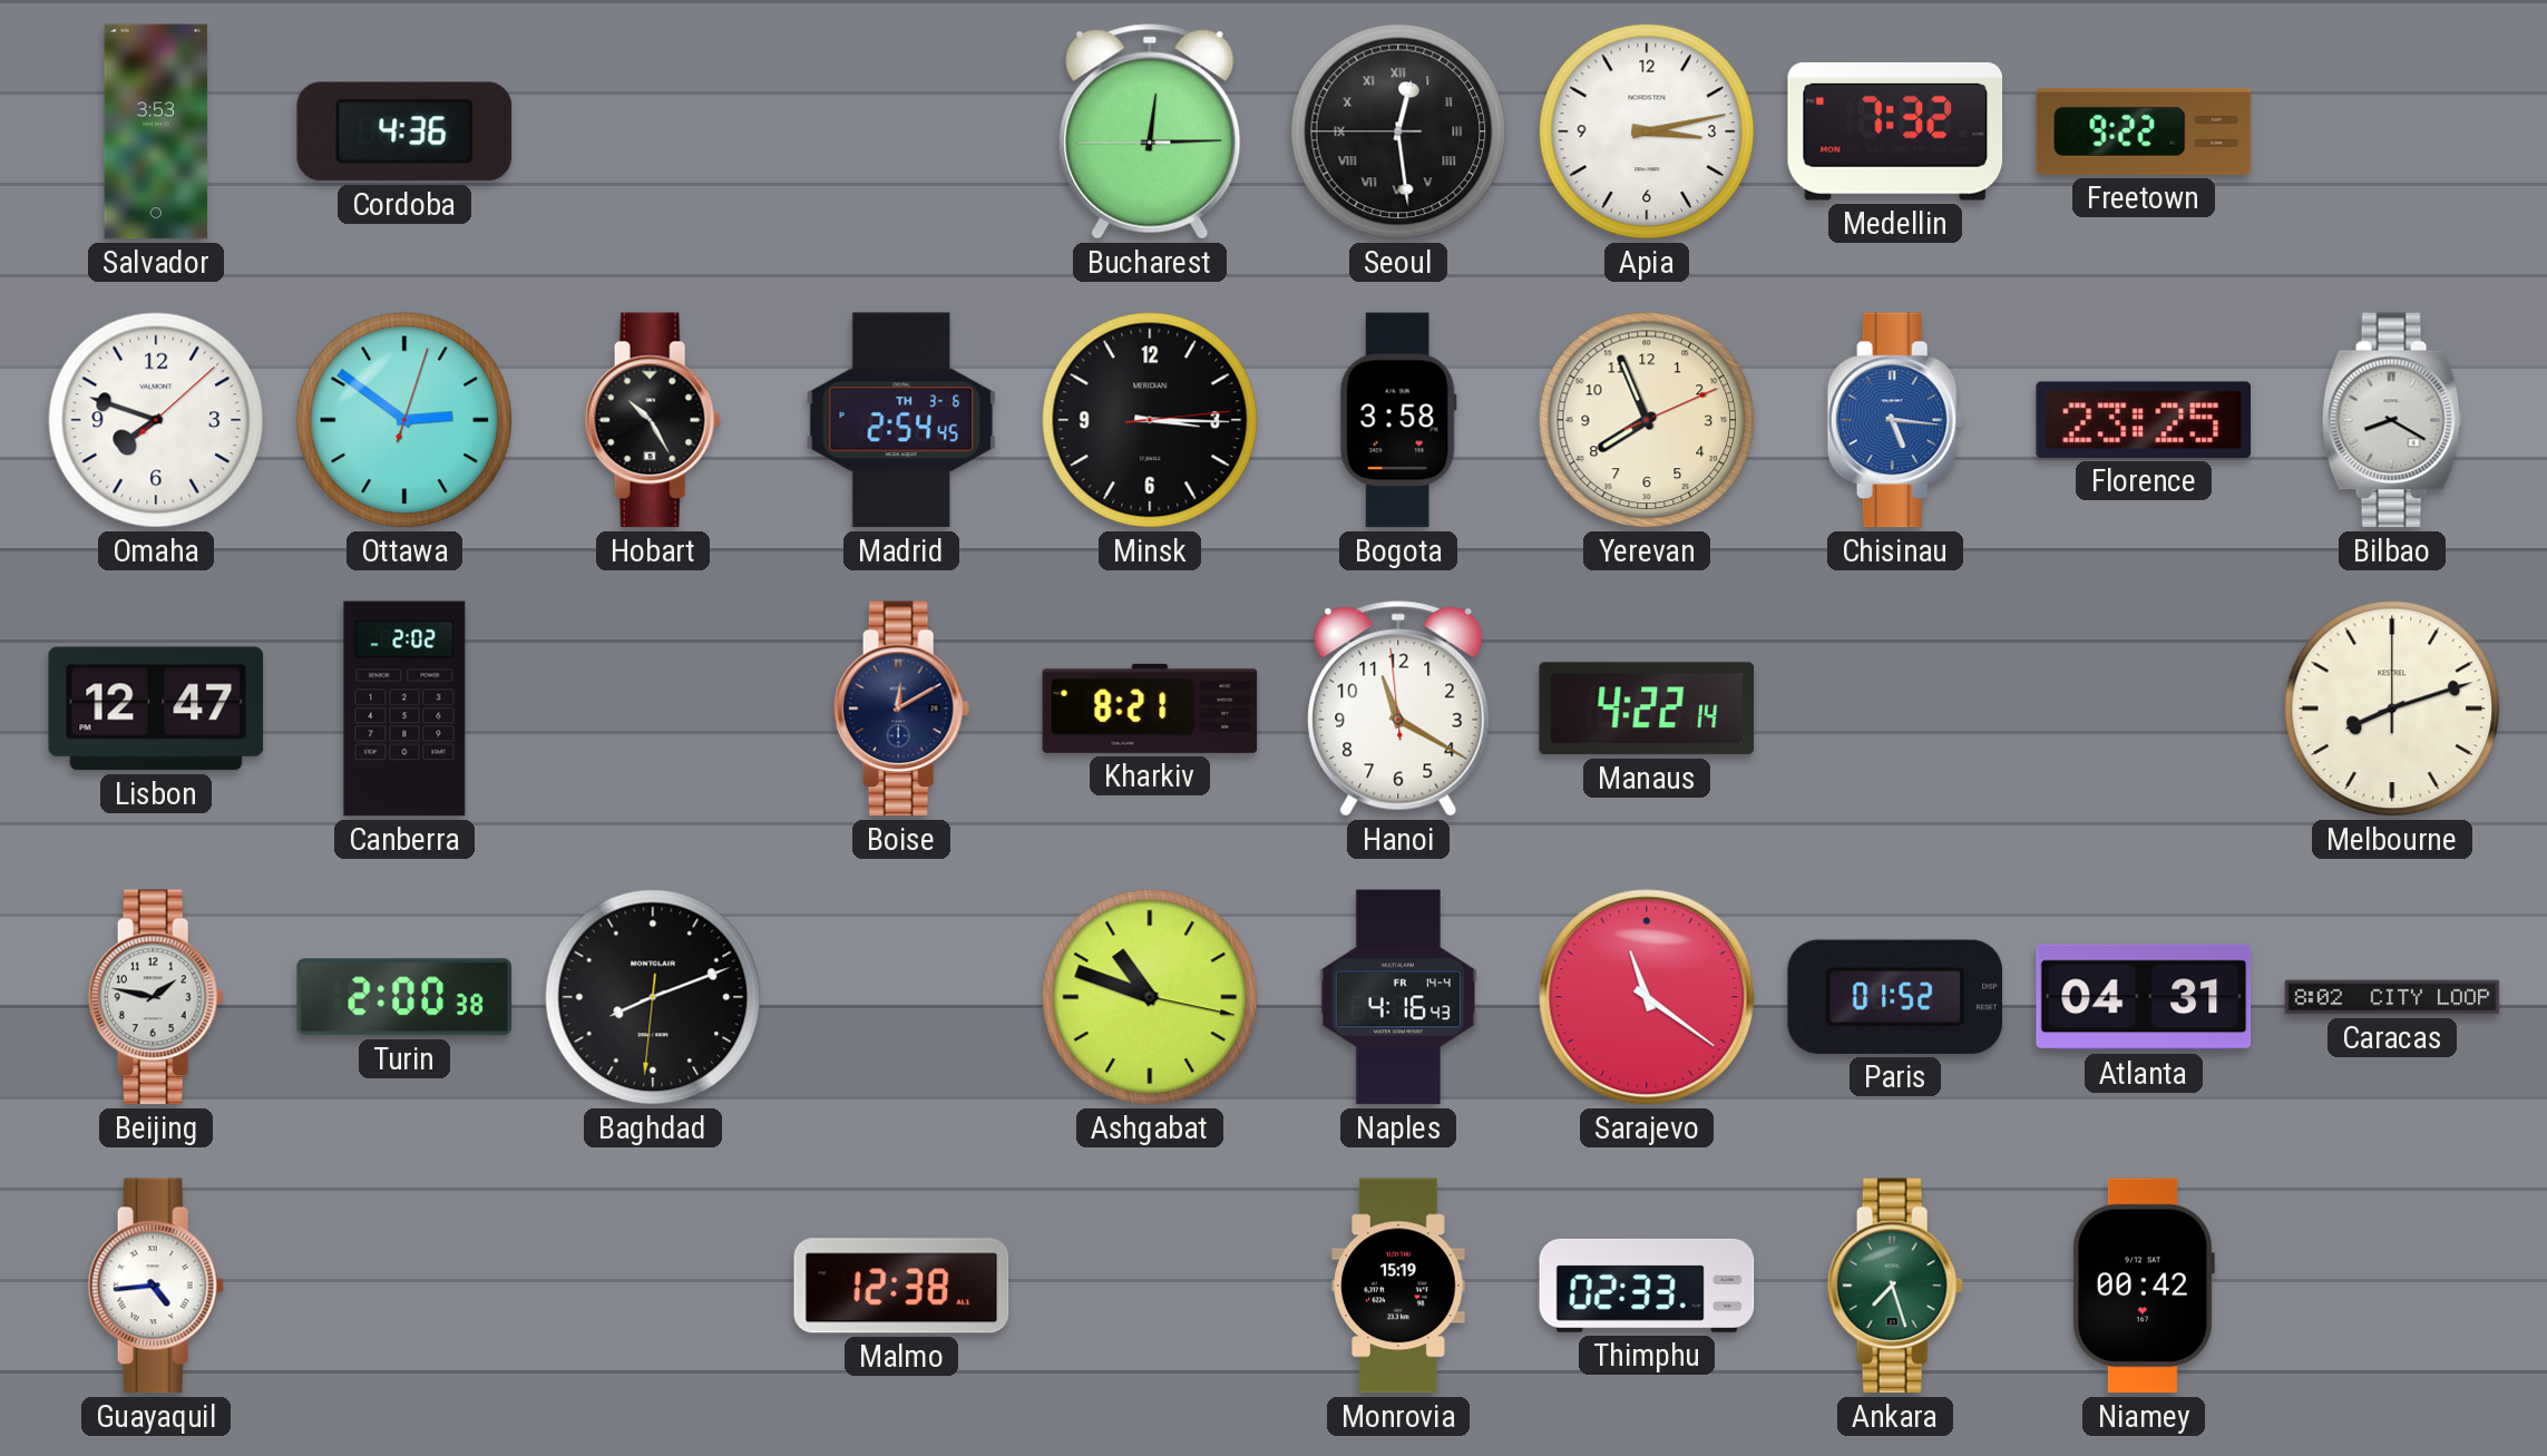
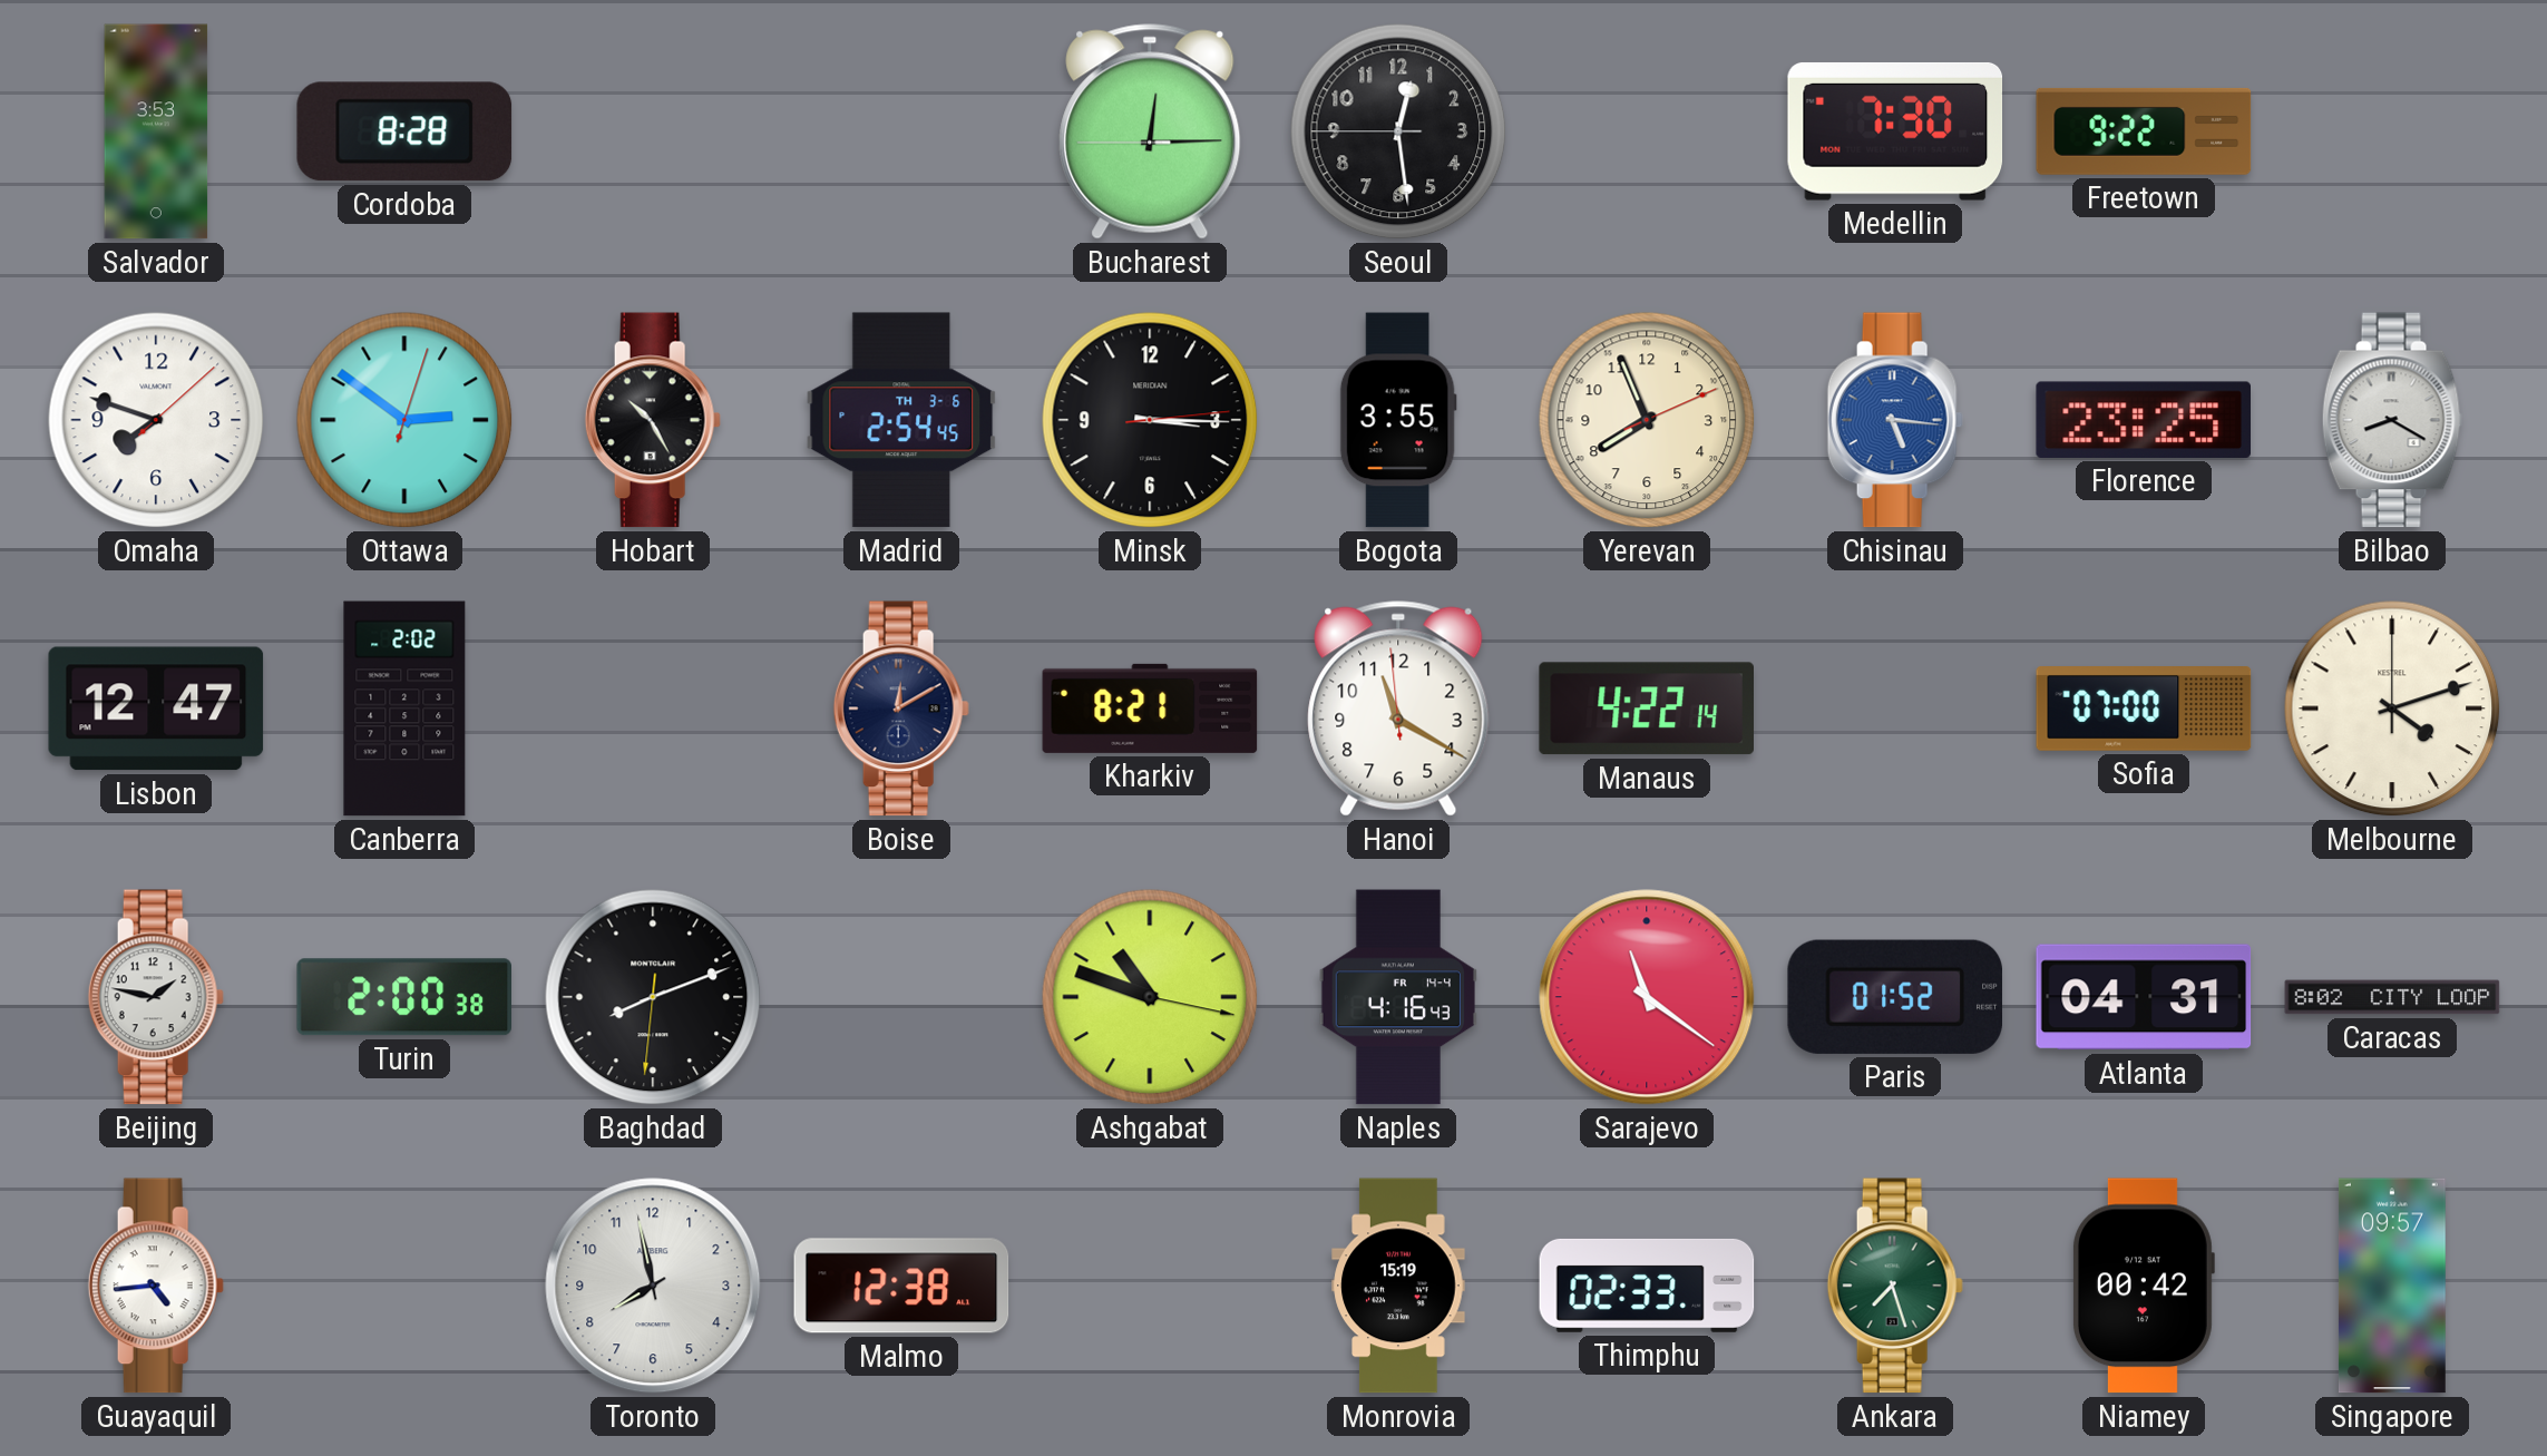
Cordoba: 4:36 -> 8:28
Seoul numerals: Roman -> Arabic
Apia: 3:13 -> none
Medellin: 7:32 -> 7:30
Bogota: 3:58 -> 3:55
Sofia: none -> 07:00
Melbourne: 8:12 -> 4:12
Toronto: none -> 7:58
Singapore: none -> 09:57
